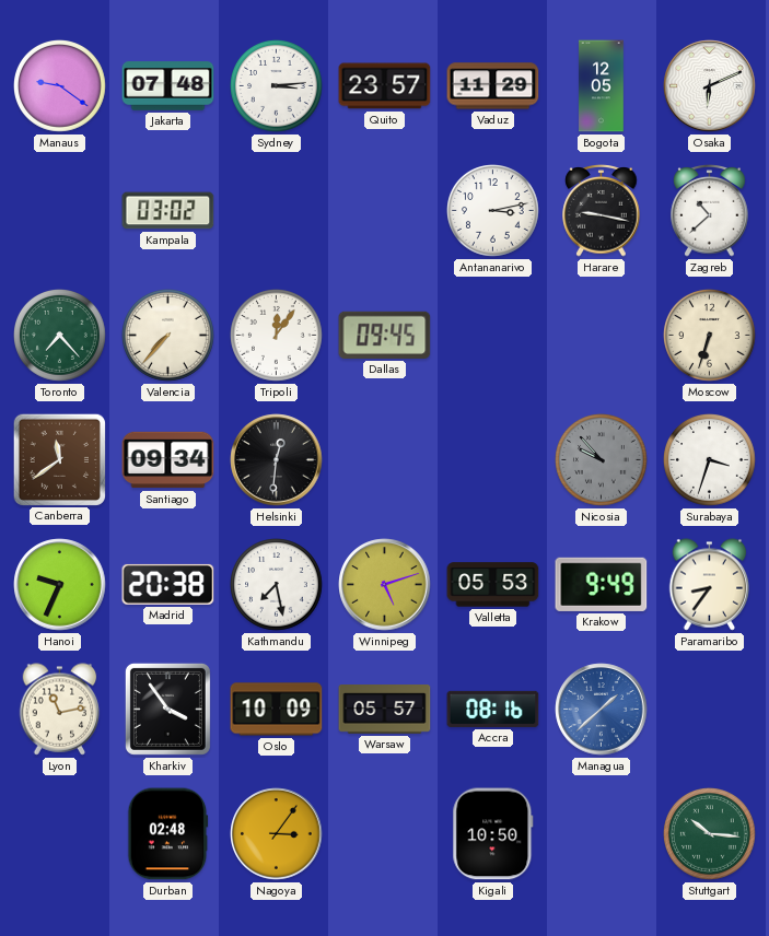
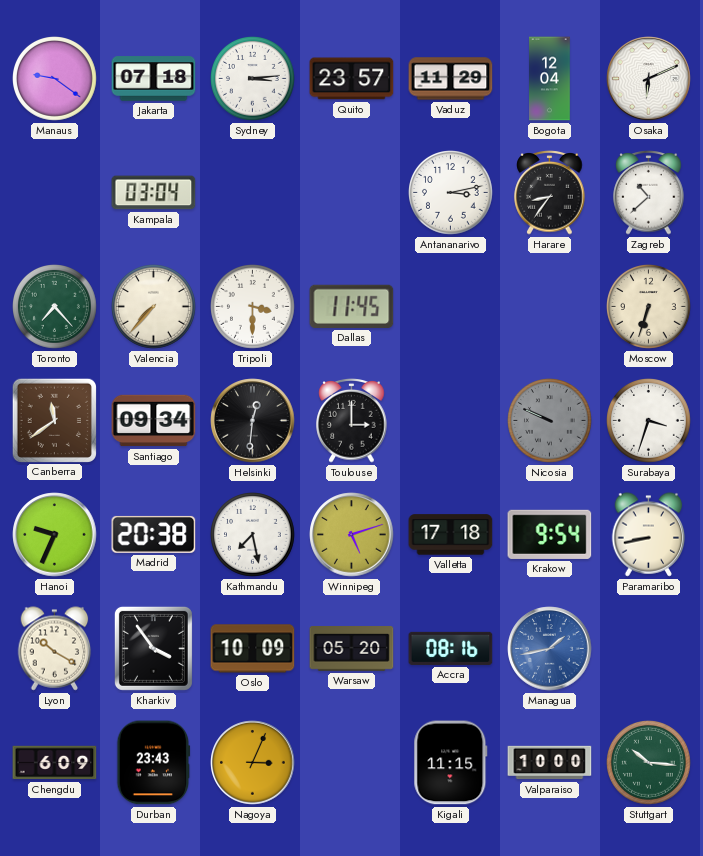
Jakarta: 07:48 -> 07:18
Bogota: 12:05 -> 12:04
Kampala: 03:02 -> 03:04
Harare: 9:17 -> 8:36
Tripoli: 12:06 -> 3:30
Dallas: 09:45 -> 11:45
Toulouse: none -> 3:00
Nicosia: 9:53 -> 9:49
Valletta: 05:53 -> 17:18
Krakow: 9:49 -> 9:54
Paramaribo: 8:36 -> 8:43
Lyon: 11:13 -> 10:20
Warsaw: 05:57 -> 05:20
Managua: 1:38 -> 1:43
Chengdu: none -> 6:09
Durban: 02:48 -> 23:43
Nagoya: 3:06 -> 3:04
Kigali: 10:50 -> 11:15
Valparaiso: none -> 10:00
